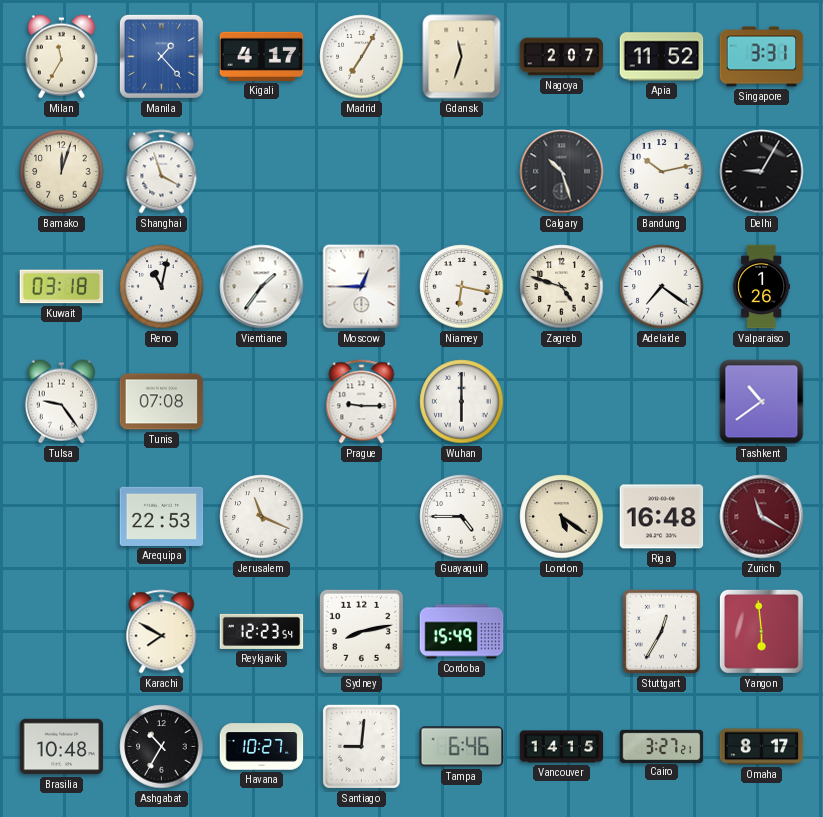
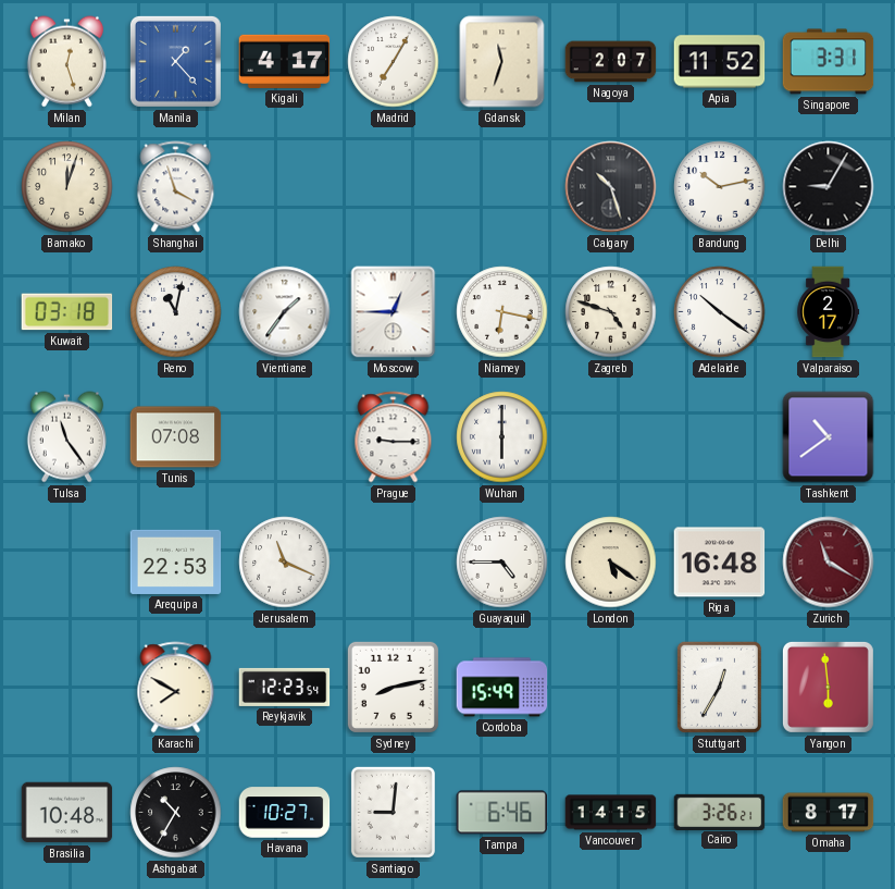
Milan: 11:35 -> 12:27
Adelaide: 7:21 -> 10:21
Valparaiso: 1:26 -> 2:17
Tulsa: 9:24 -> 11:24
Cairo: 3:27 -> 3:26
